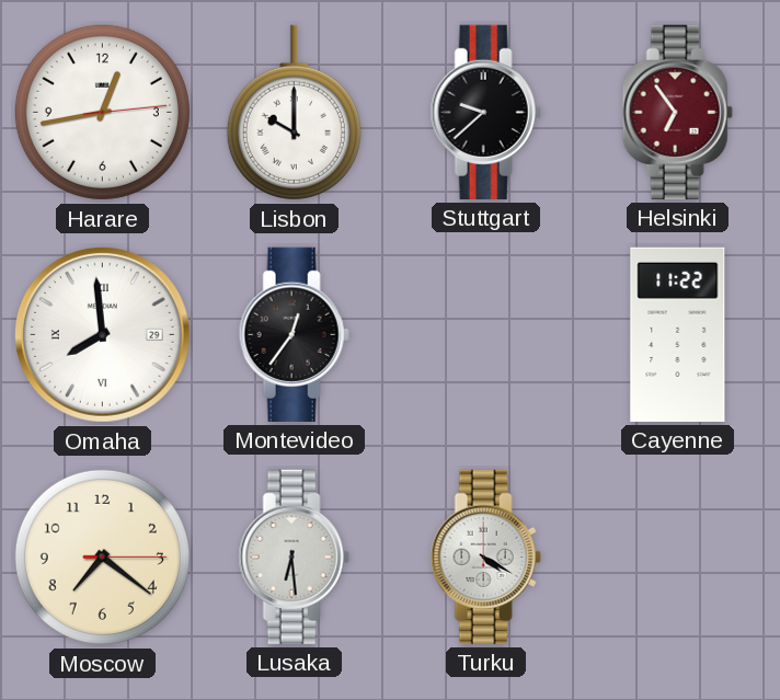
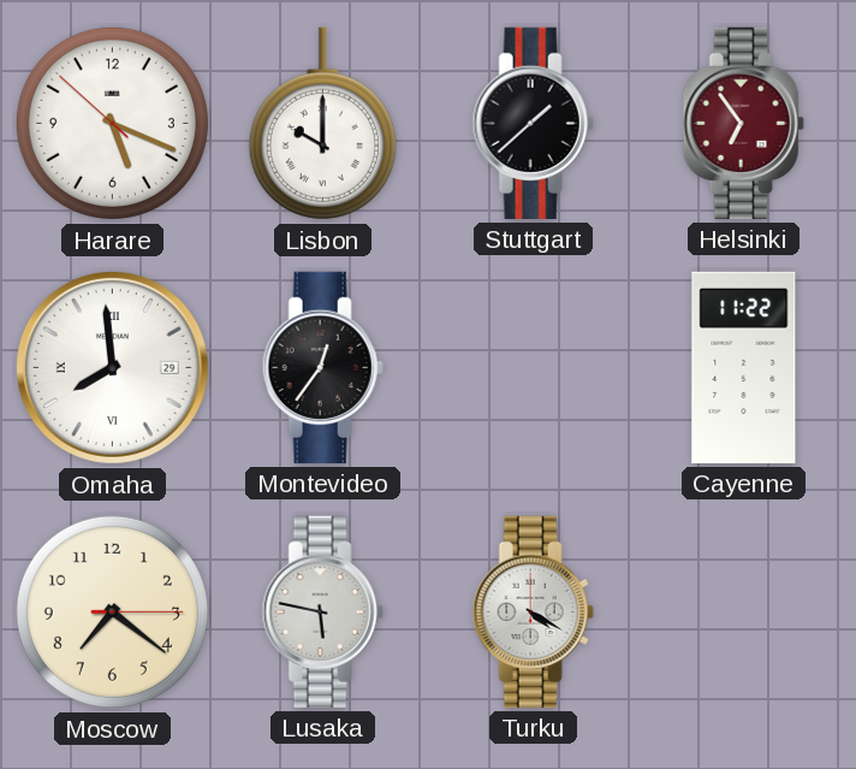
Harare: 12:43 -> 5:18
Stuttgart: 9:38 -> 1:38
Lusaka: 6:29 -> 5:47
